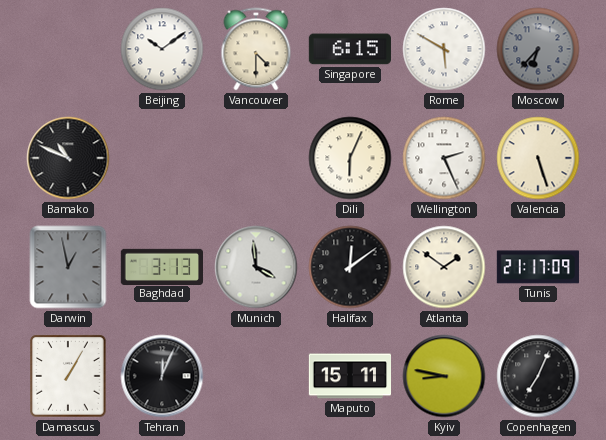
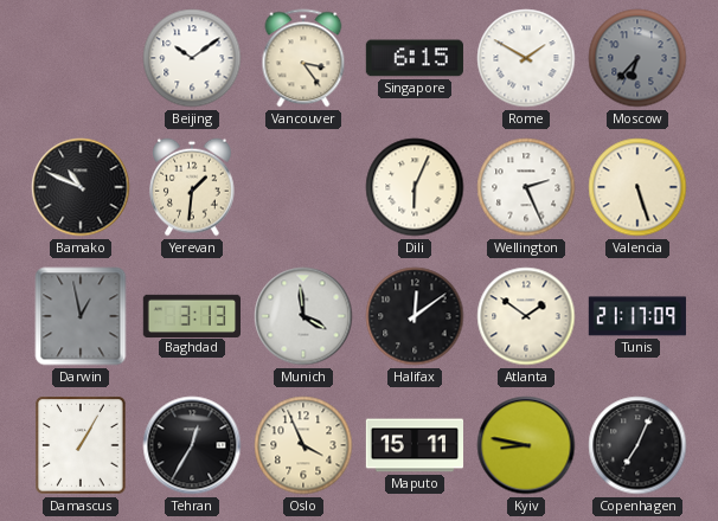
Vancouver: 4:30 -> 3:24
Rome: 5:50 -> 1:50
Yerevan: none -> 1:31
Tehran: 12:04 -> 12:35
Oslo: none -> 3:56
